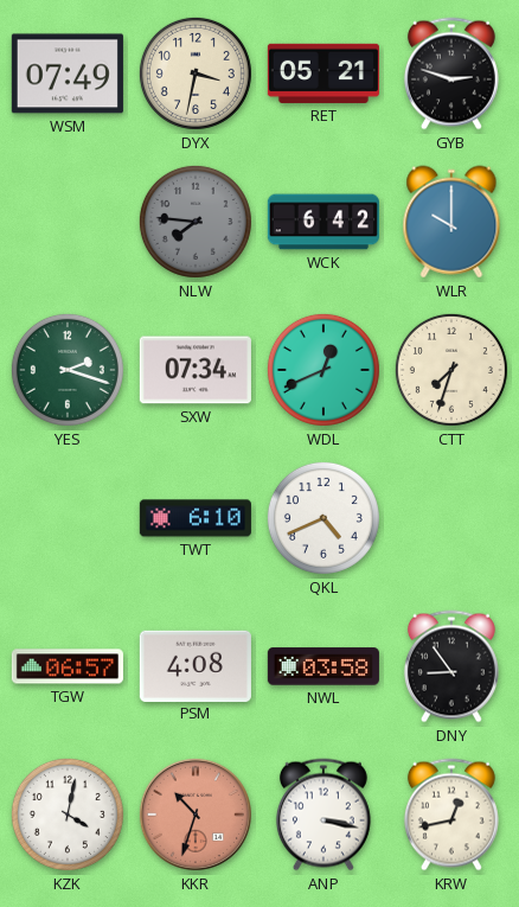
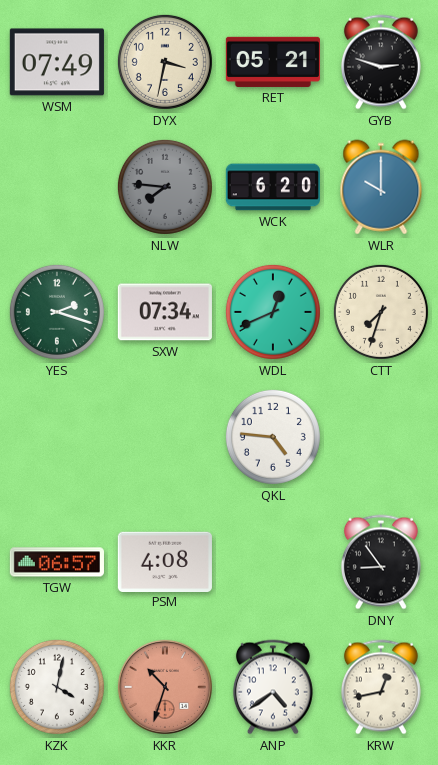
WCK: 6:42 -> 6:20
TWT: 6:10 -> none
QKL: 4:41 -> 4:46
NWL: 03:58 -> none
ANP: 3:17 -> 4:39
